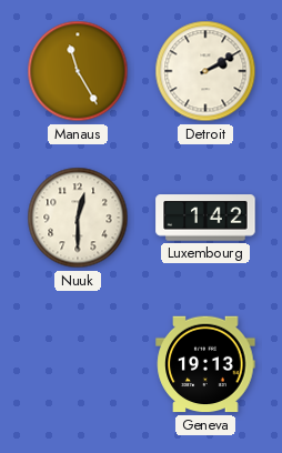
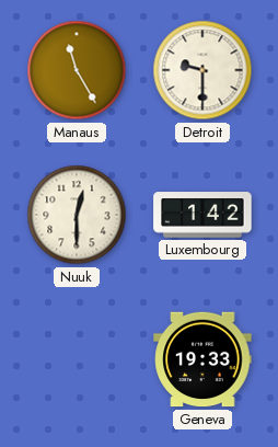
Detroit: 2:10 -> 9:30
Geneva: 19:13 -> 19:33
